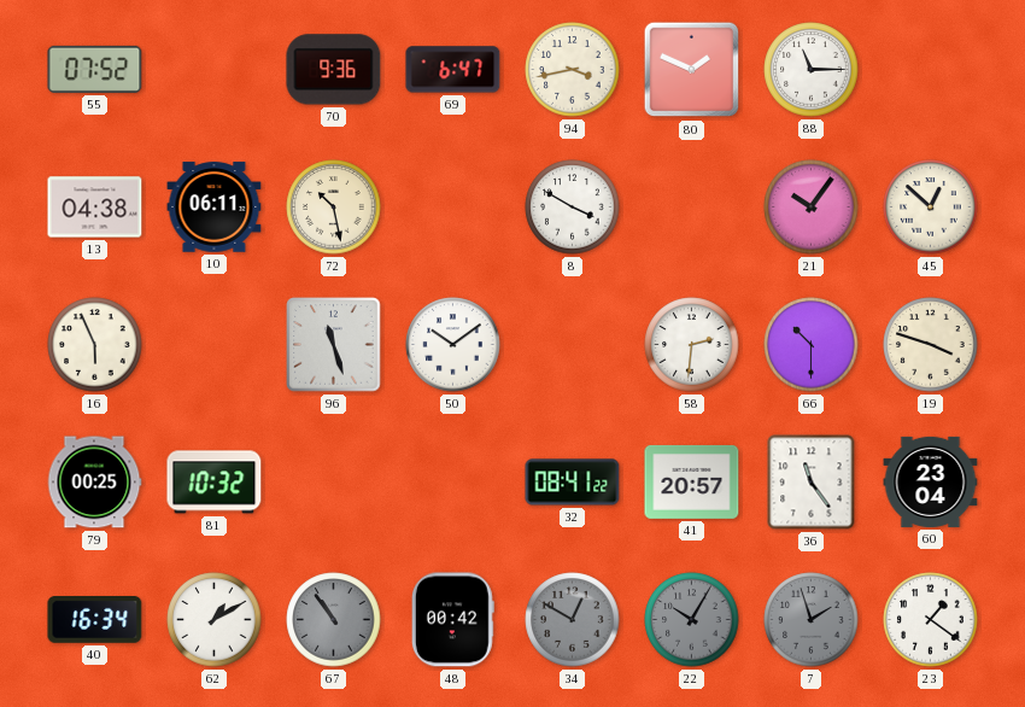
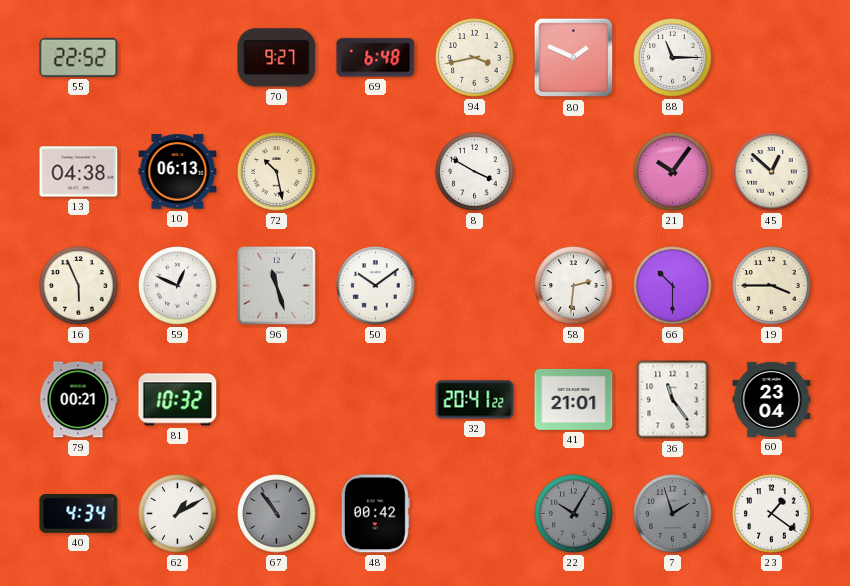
55: 07:52 -> 22:52
70: 9:36 -> 9:27
69: 6:47 -> 6:48
10: 06:11 -> 06:13
59: none -> 12:49
19: 3:48 -> 3:45
79: 00:25 -> 00:21
32: 08:41 -> 20:41
41: 20:57 -> 21:01
40: 16:34 -> 4:34
34: 12:50 -> none
